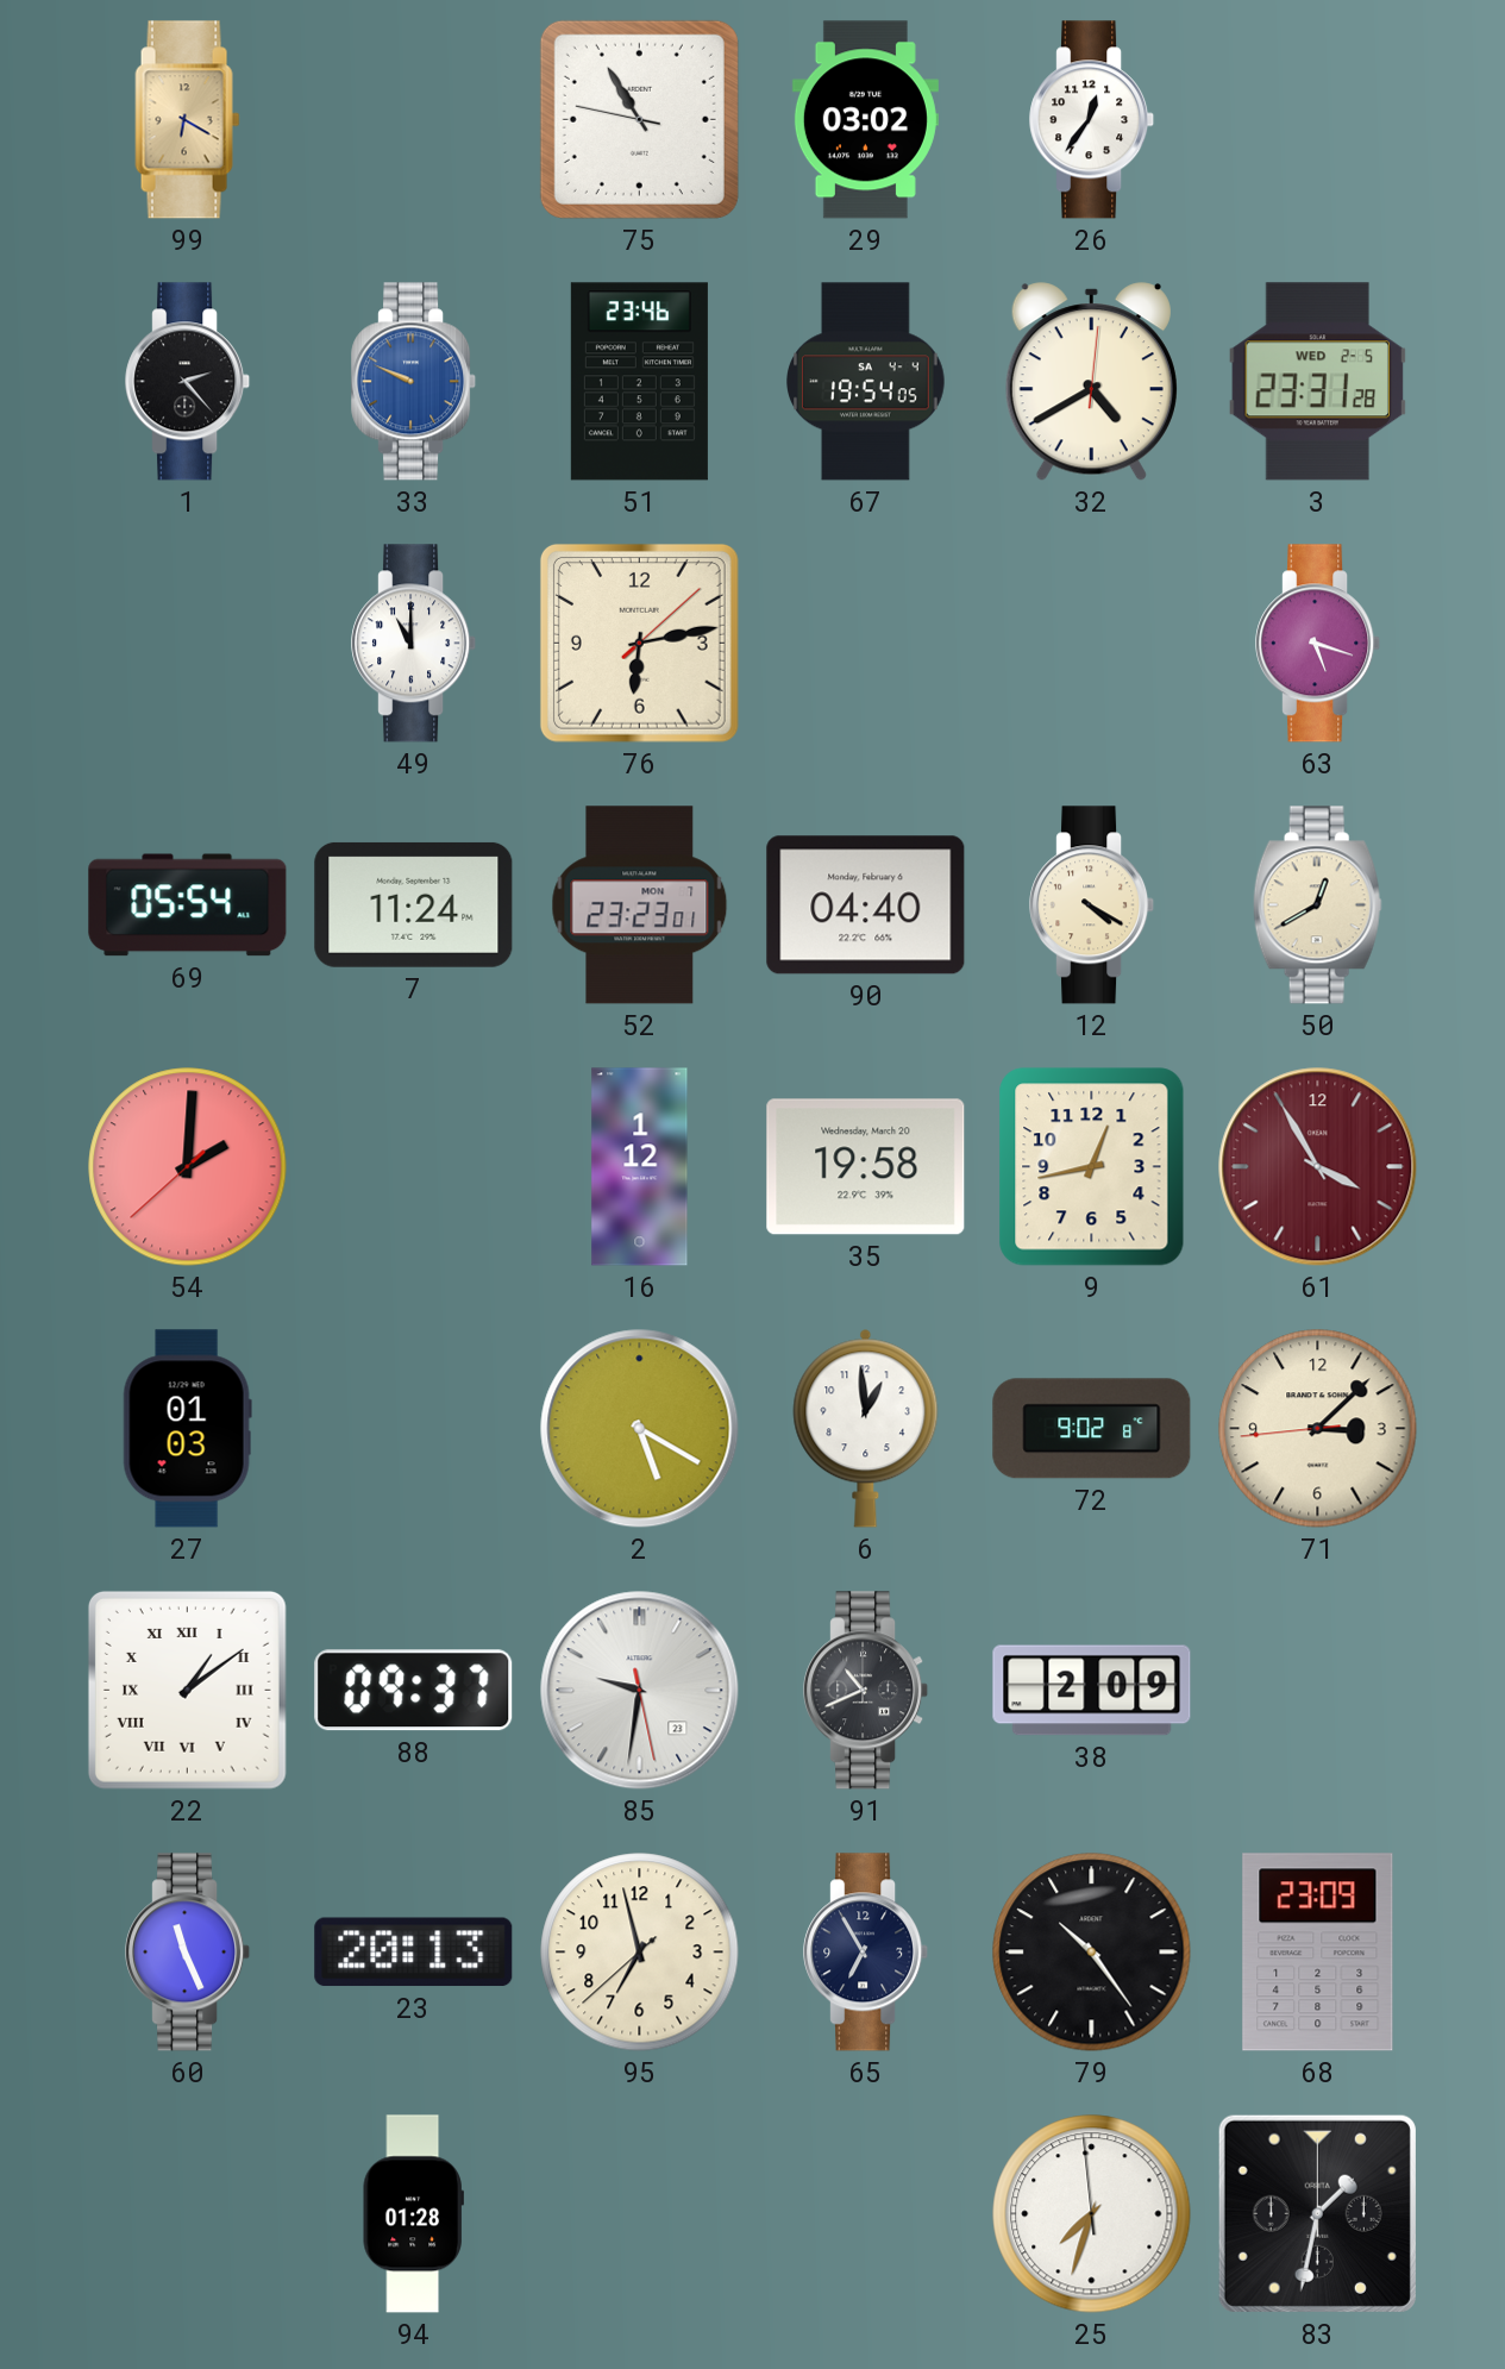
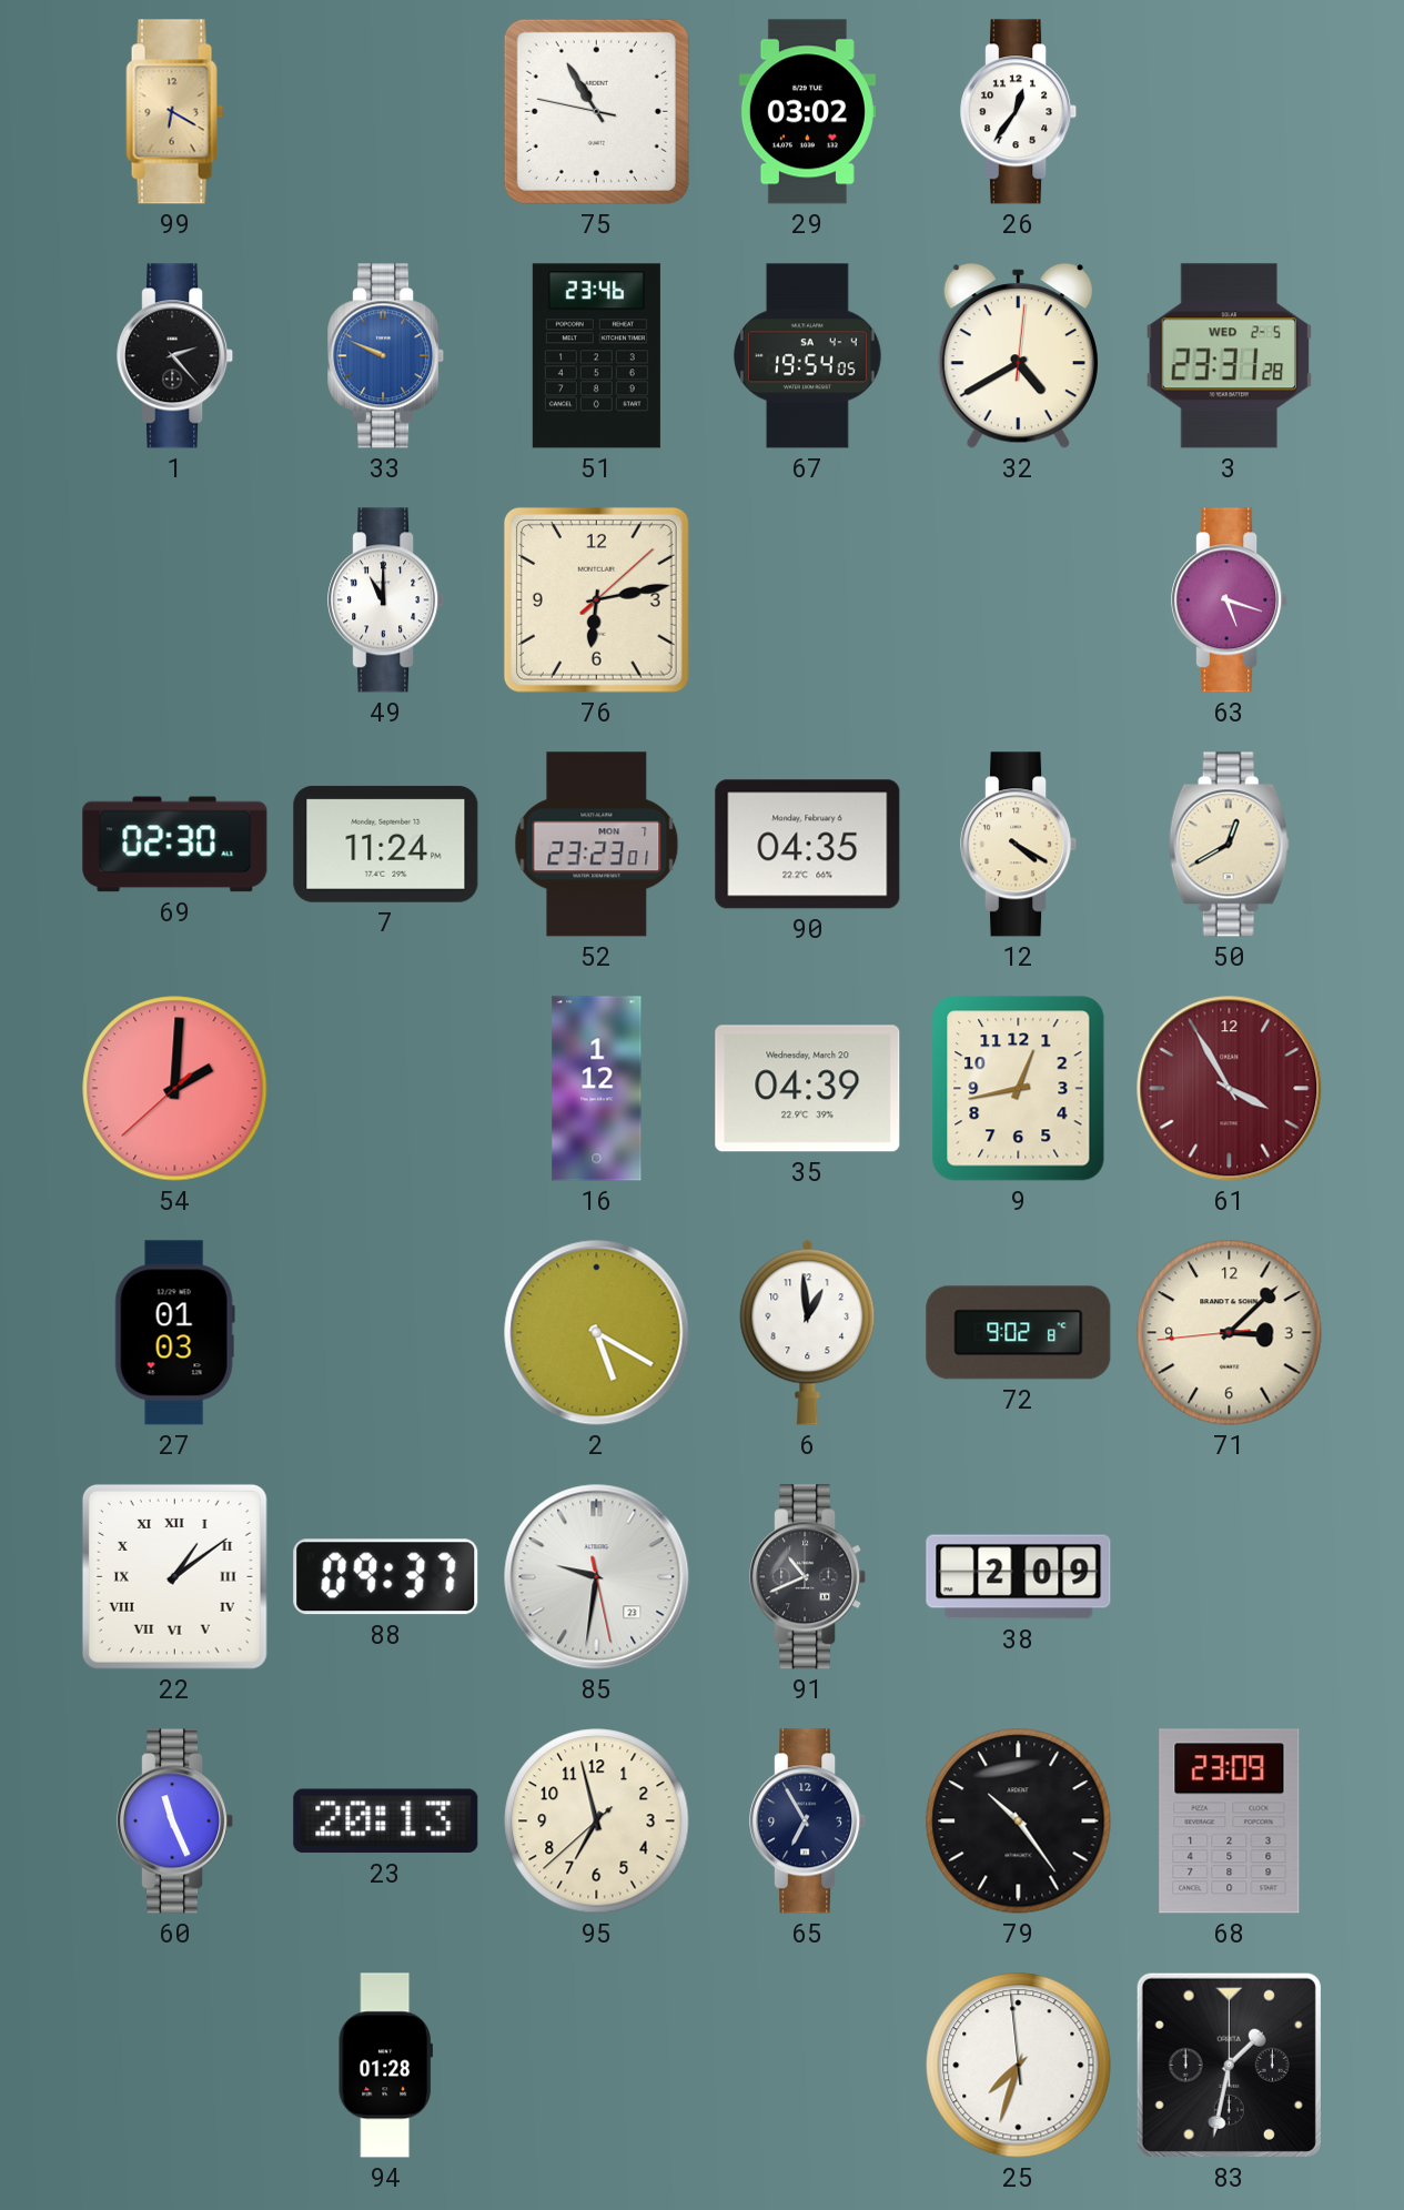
69: 05:54 -> 02:30
90: 04:40 -> 04:35
35: 19:58 -> 04:39
